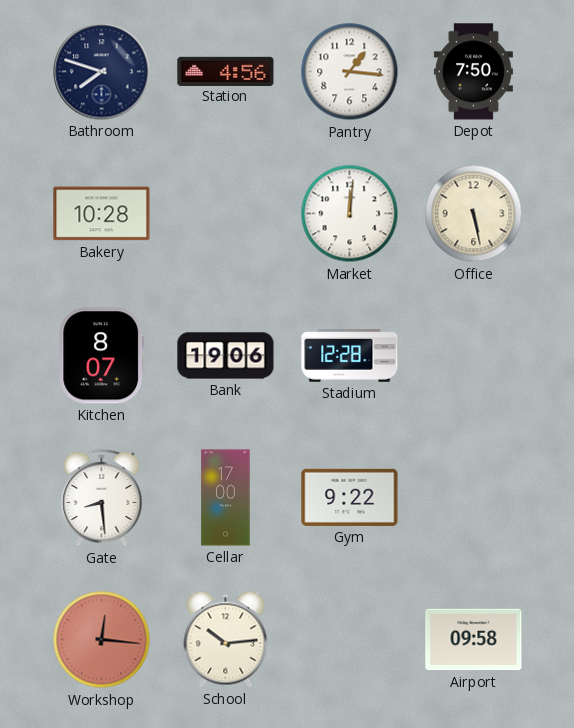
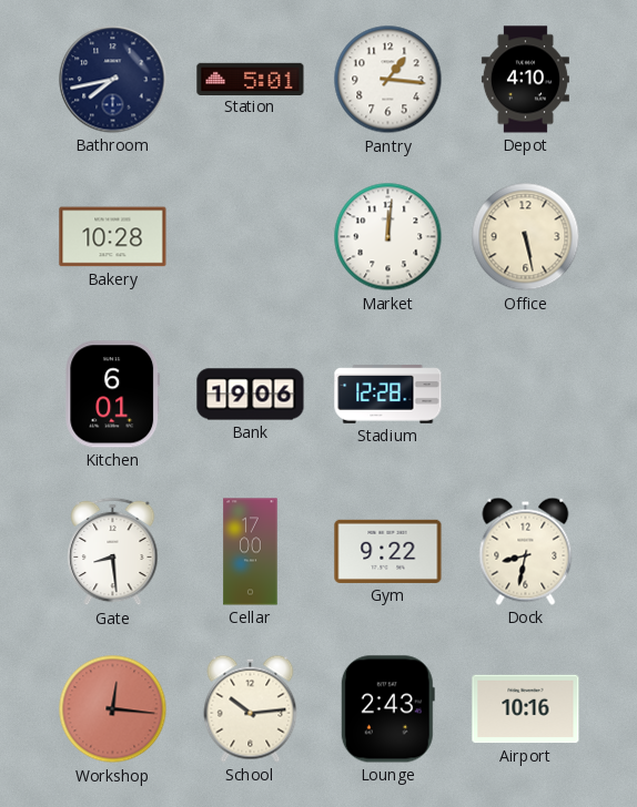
Bathroom: 7:48 -> 7:43
Station: 4:56 -> 5:01
Depot: 7:50 -> 4:10
Kitchen: 8:07 -> 6:01
Dock: none -> 8:32
Lounge: none -> 2:43
Airport: 09:58 -> 10:16
